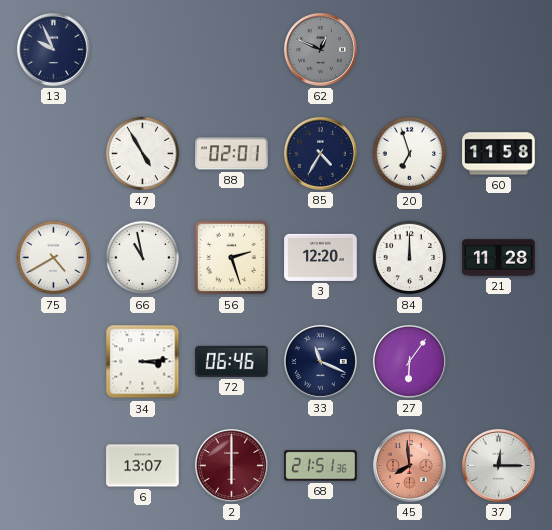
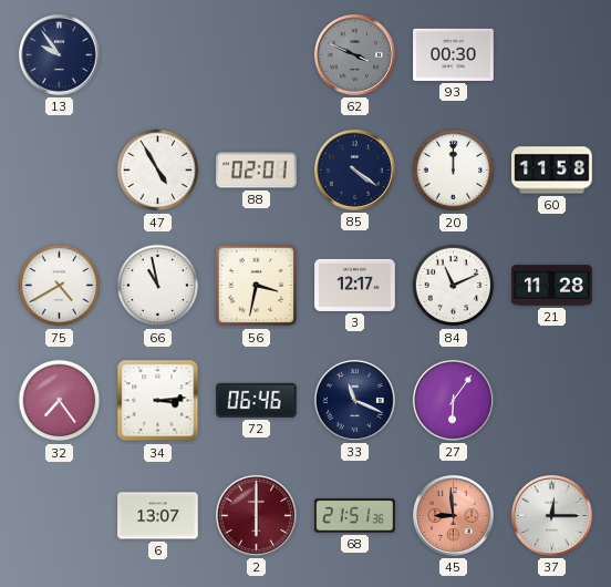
13: 9:56 -> 9:54
62: 12:49 -> 3:49
93: none -> 00:30
85: 4:35 -> 4:21
20: 6:57 -> 12:00
56: 2:27 -> 3:32
3: 12:20 -> 12:17
84: 12:00 -> 11:11
32: none -> 7:24
45: 7:59 -> 8:59
